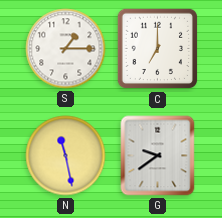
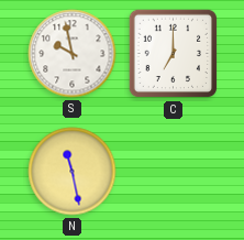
S: 1:15 -> 9:58
G: 9:39 -> none
